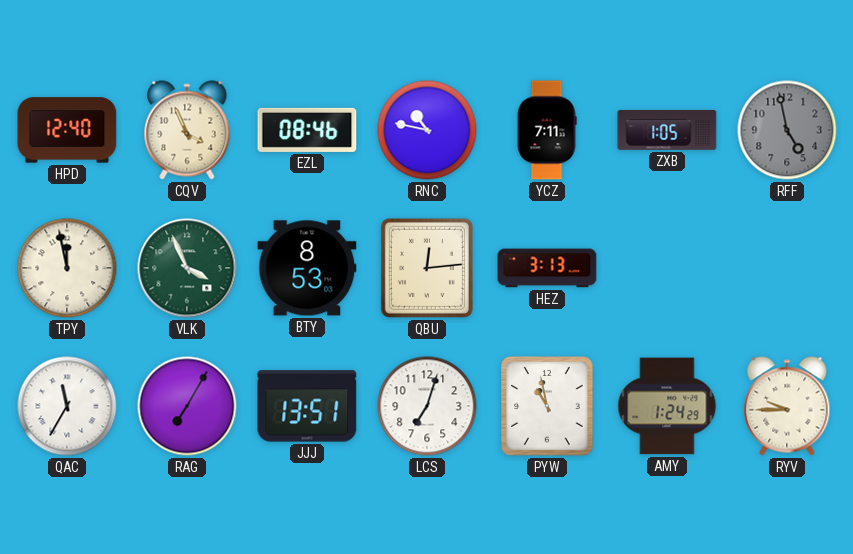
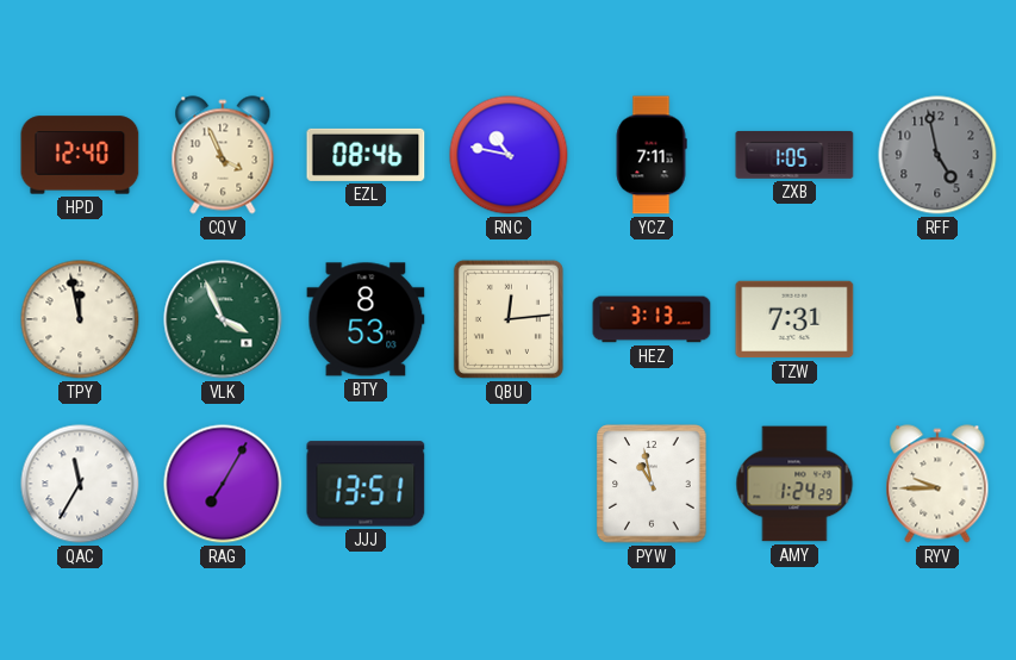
TZW: none -> 7:31
LCS: 7:03 -> none
